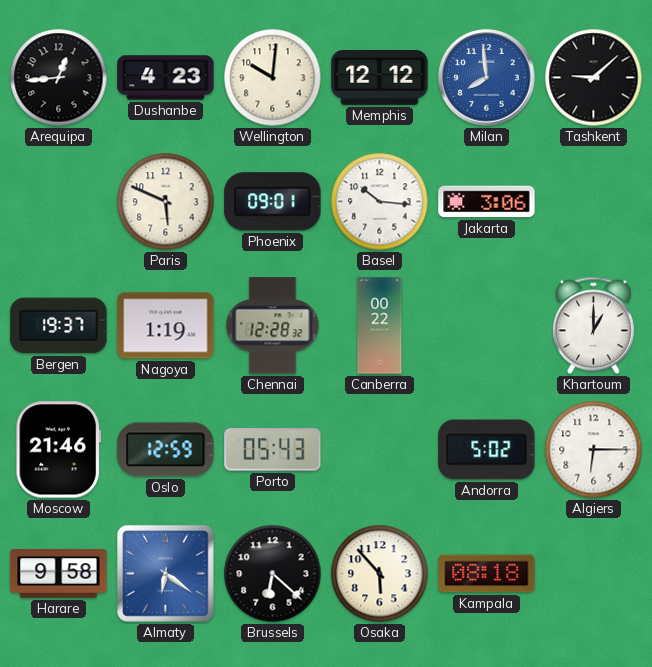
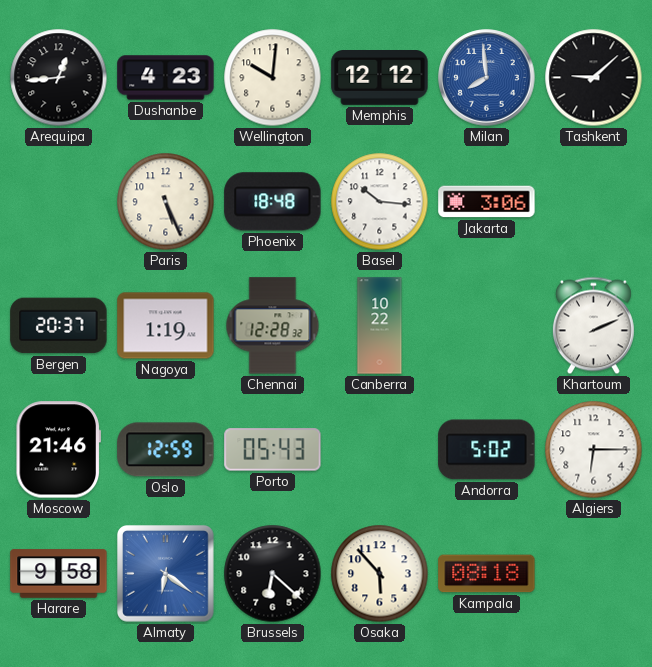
Paris: 5:49 -> 5:26
Phoenix: 09:01 -> 18:48
Bergen: 19:37 -> 20:37
Canberra: 00:22 -> 10:22
Khartoum: 1:00 -> 2:11
